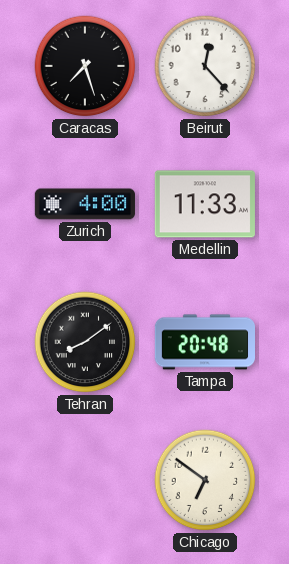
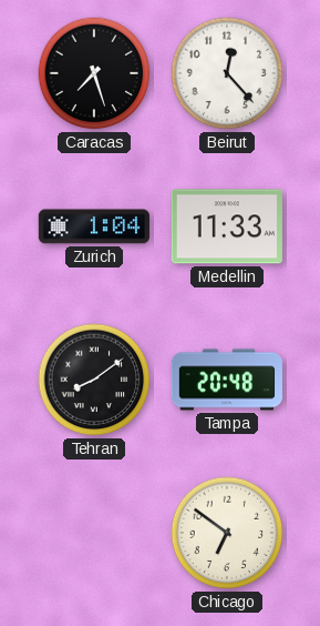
Zurich: 4:00 -> 1:04
